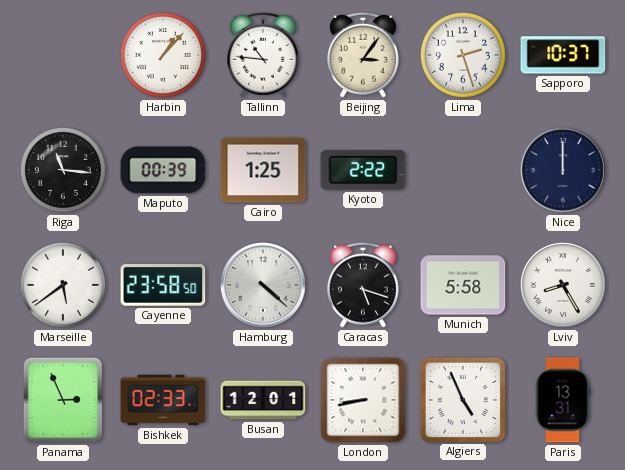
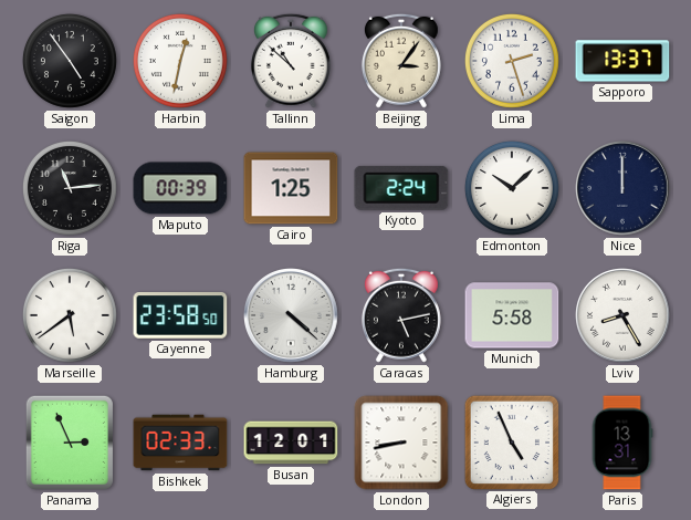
Saigon: none -> 4:54
Harbin: 1:07 -> 12:32
Tallinn: 10:46 -> 10:52
Sapporo: 10:37 -> 13:37
Riga: 11:16 -> 11:14
Kyoto: 2:22 -> 2:24
Edmonton: none -> 10:08
Caracas: 5:18 -> 5:13
